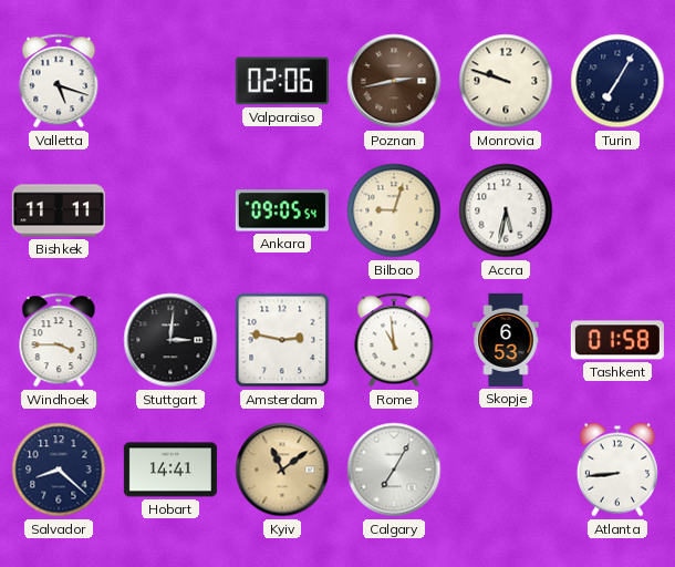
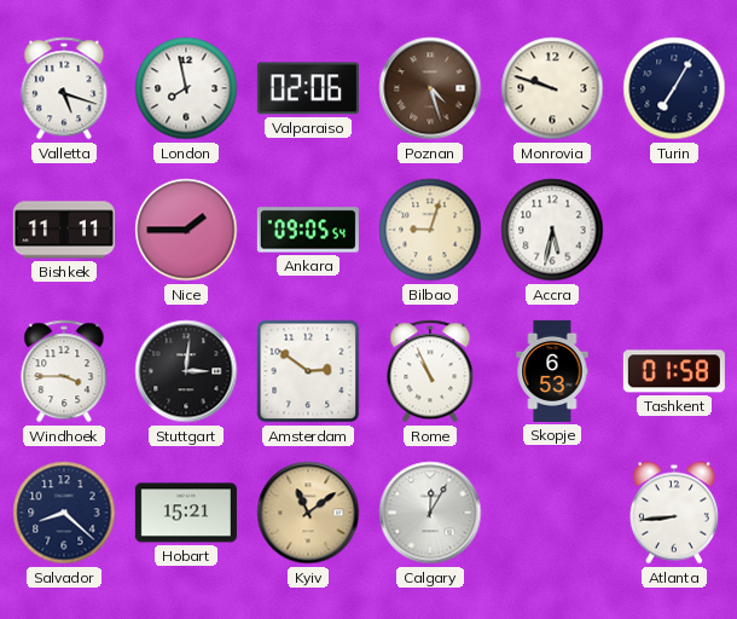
London: none -> 7:58
Poznan: 2:43 -> 4:27
Nice: none -> 1:45
Amsterdam: 2:47 -> 2:51
Rome: 10:59 -> 10:56
Hobart: 14:41 -> 15:21
Calgary: 7:05 -> 12:05
